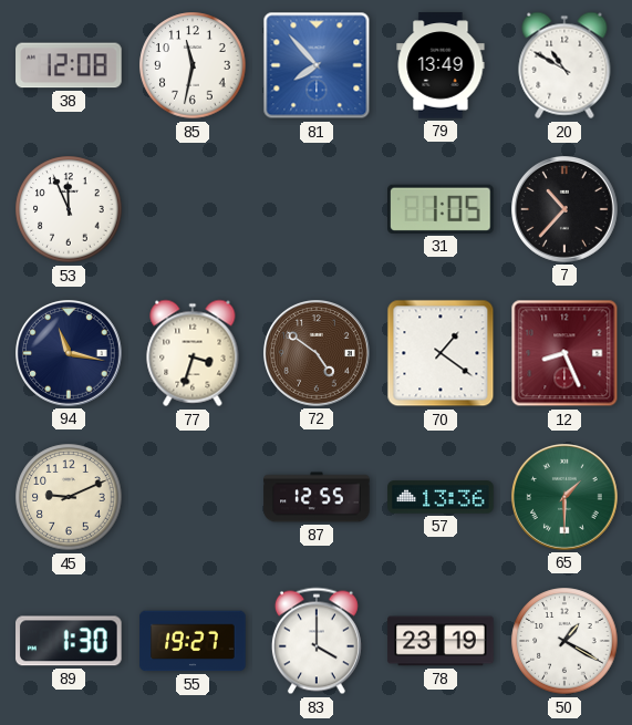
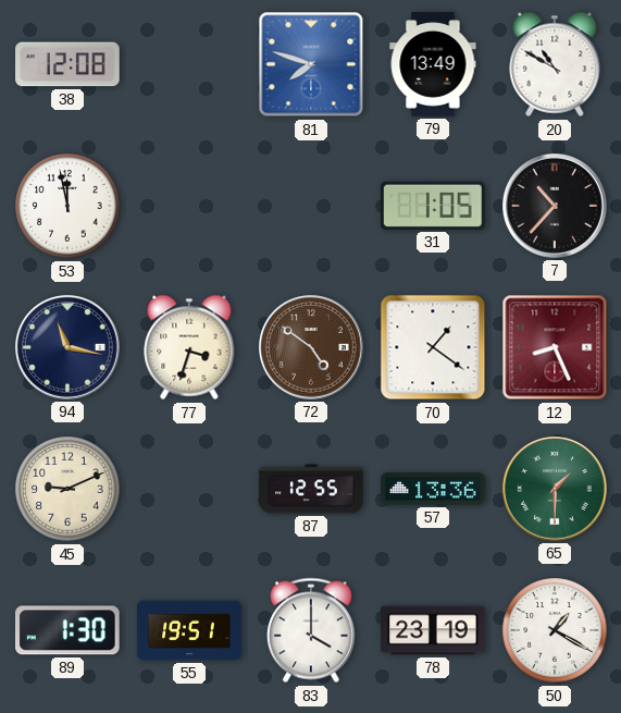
85: 11:32 -> none
81: 7:53 -> 7:48
53: 11:56 -> 11:58
55: 19:27 -> 19:51
